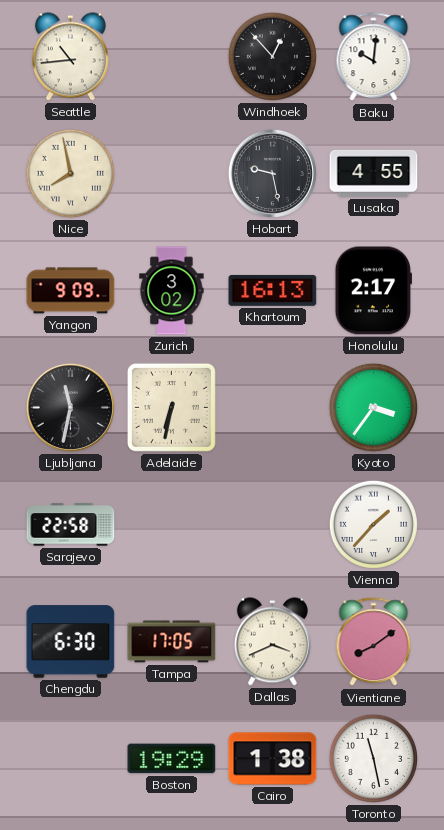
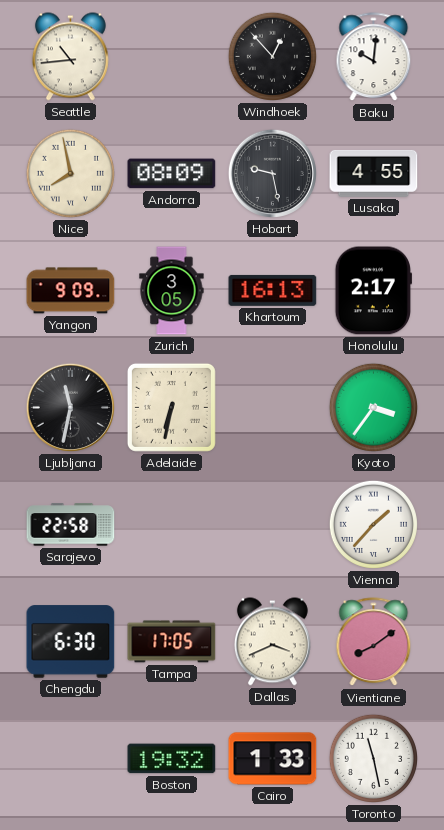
Andorra: none -> 08:09
Zurich: 3:02 -> 3:05
Boston: 19:29 -> 19:32
Cairo: 1:38 -> 1:33
